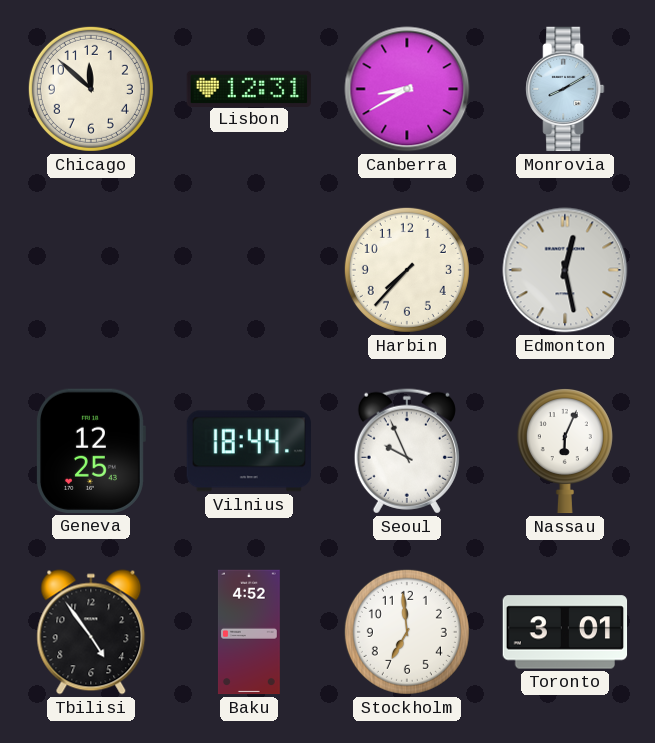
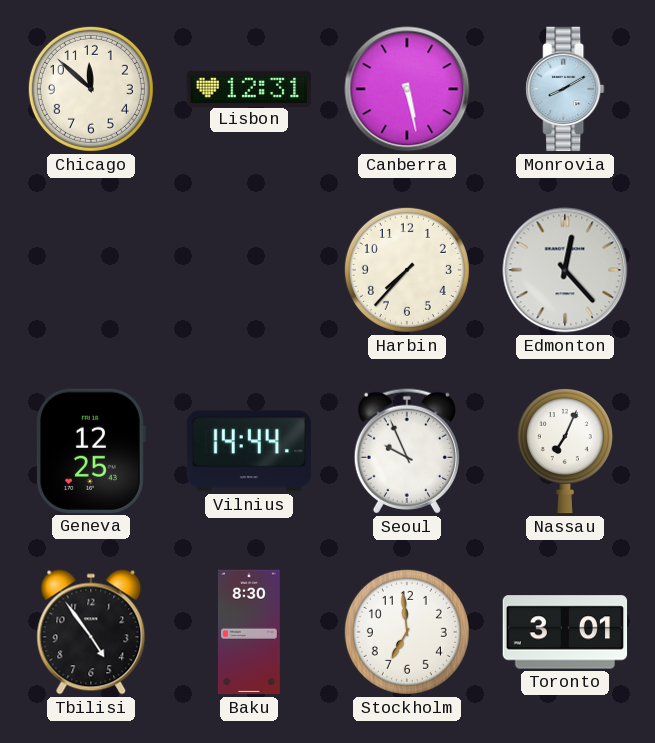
Canberra: 8:40 -> 5:28
Edmonton: 12:28 -> 12:23
Vilnius: 18:44 -> 14:44
Nassau: 6:04 -> 7:04
Baku: 4:52 -> 8:30
